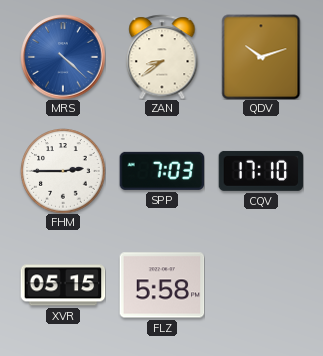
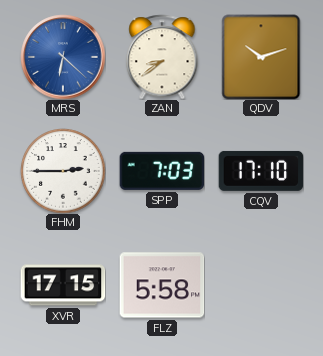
MRS: 4:22 -> 6:22
XVR: 05:15 -> 17:15
